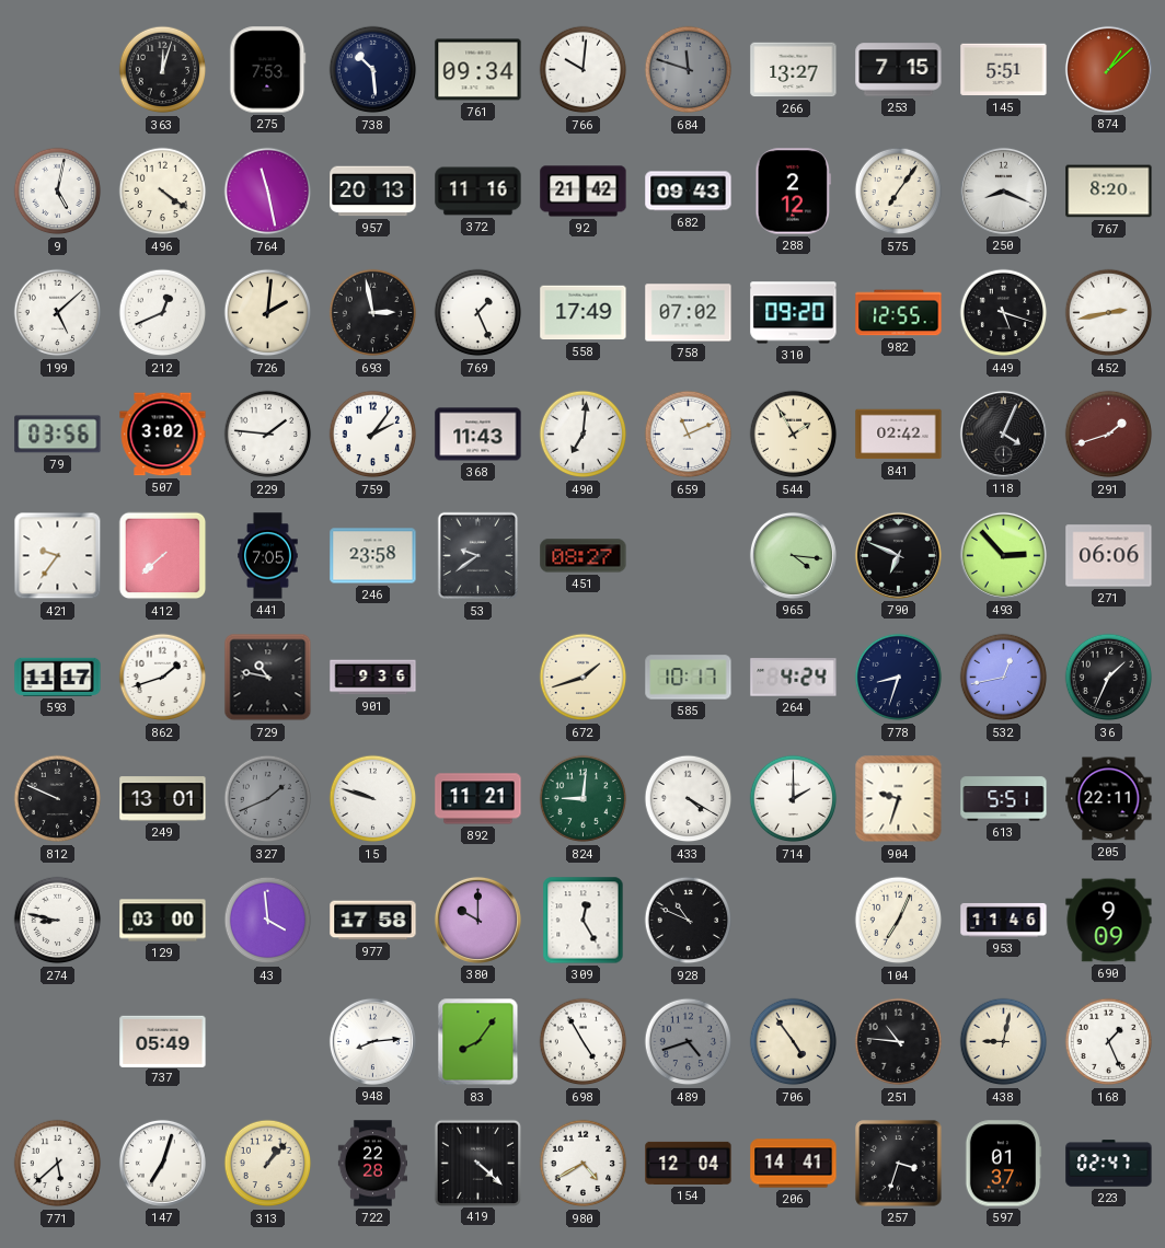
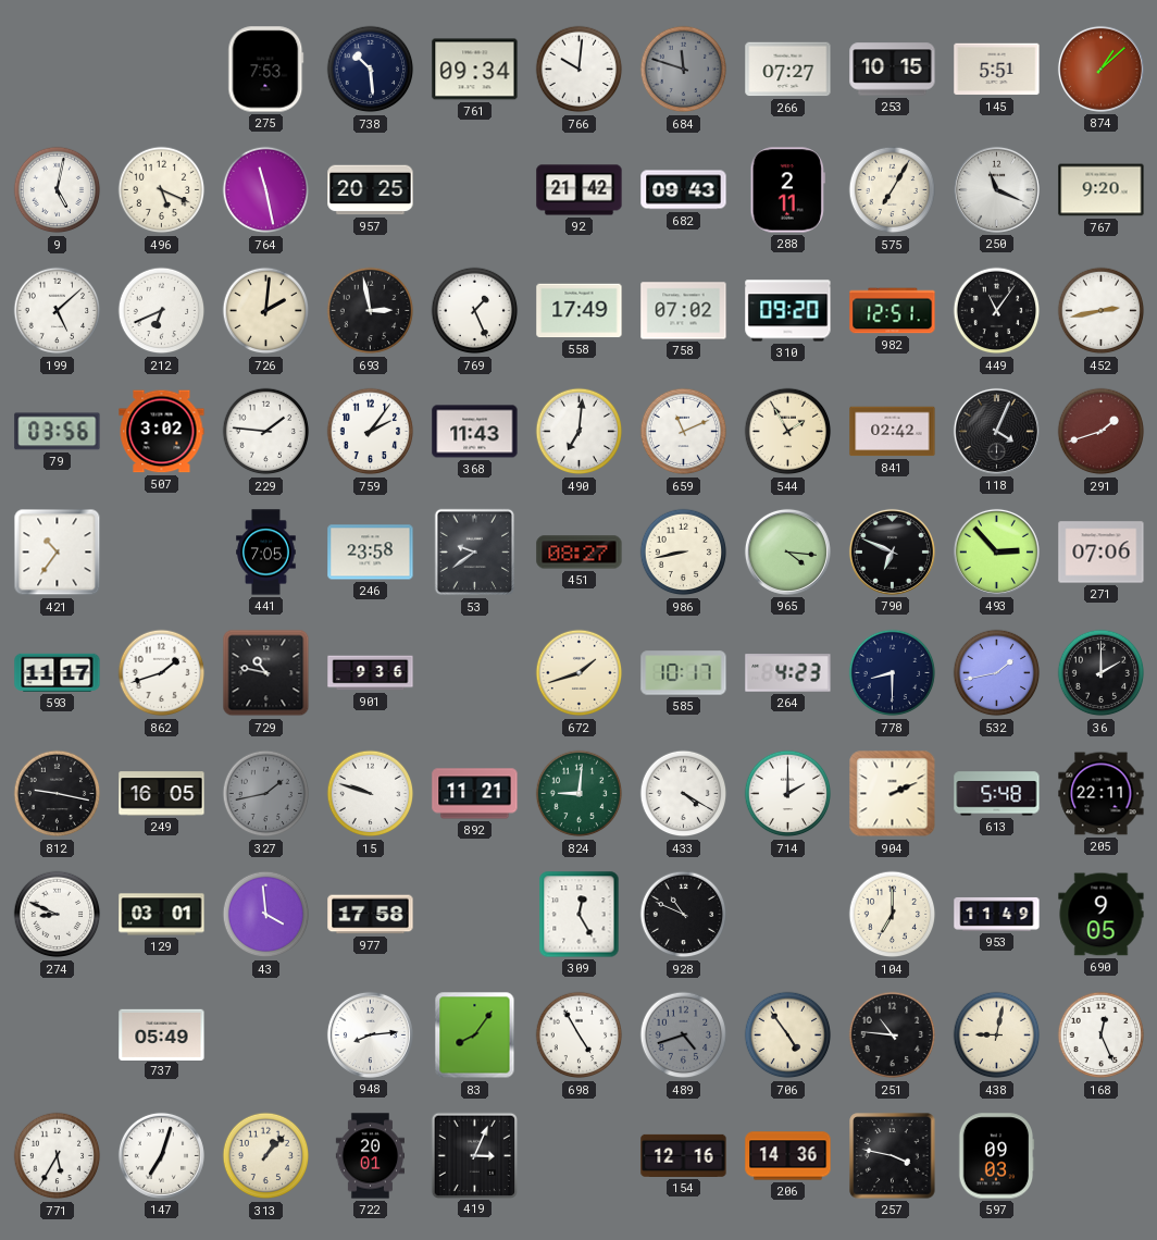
363: 12:03 -> none
266: 13:27 -> 07:27
253: 7:15 -> 10:15
496: 4:21 -> 5:19
957: 20:13 -> 20:25
372: 11:16 -> none
288: 2:12 -> 2:11
575: 7:06 -> 7:05
250: 8:19 -> 11:19
767: 8:20 -> 9:20
212: 12:41 -> 6:41
982: 12:55 -> 12:51
449: 5:18 -> 11:06
421: 9:36 -> 10:36
412: 7:38 -> none
986: none -> 8:43
271: 06:06 -> 07:06
264: 4:24 -> 4:23
778: 8:33 -> 8:30
532: 12:43 -> 1:43
36: 1:34 -> 2:00
812: 9:49 -> 9:17
249: 13:01 -> 16:05
327: 1:41 -> 1:43
904: 9:33 -> 2:11
613: 5:51 -> 5:48
274: 8:47 -> 8:49
129: 03:00 -> 03:01
380: 10:00 -> none
104: 7:04 -> 7:00
953: 11:46 -> 11:49
690: 9:09 -> 9:05
168: 1:26 -> 12:26
771: 5:38 -> 5:35
722: 22:28 -> 20:01
419: 4:22 -> 3:04
980: 4:40 -> none
154: 12:04 -> 12:16
206: 14:41 -> 14:36
257: 3:33 -> 3:47
597: 01:37 -> 09:03
223: 02:47 -> none
